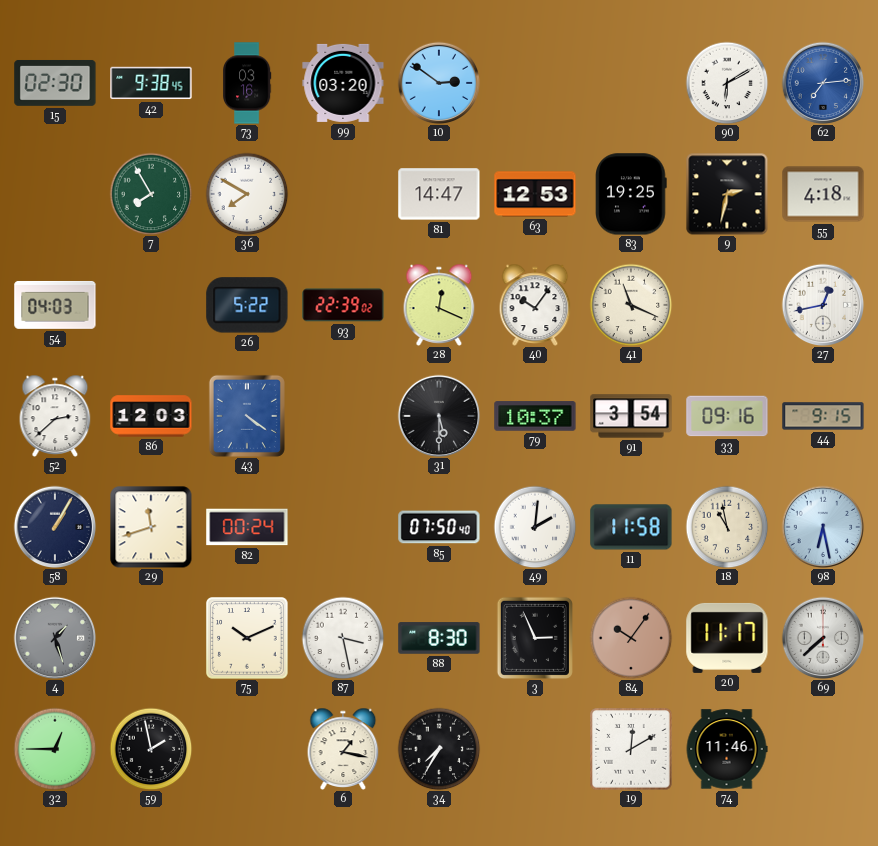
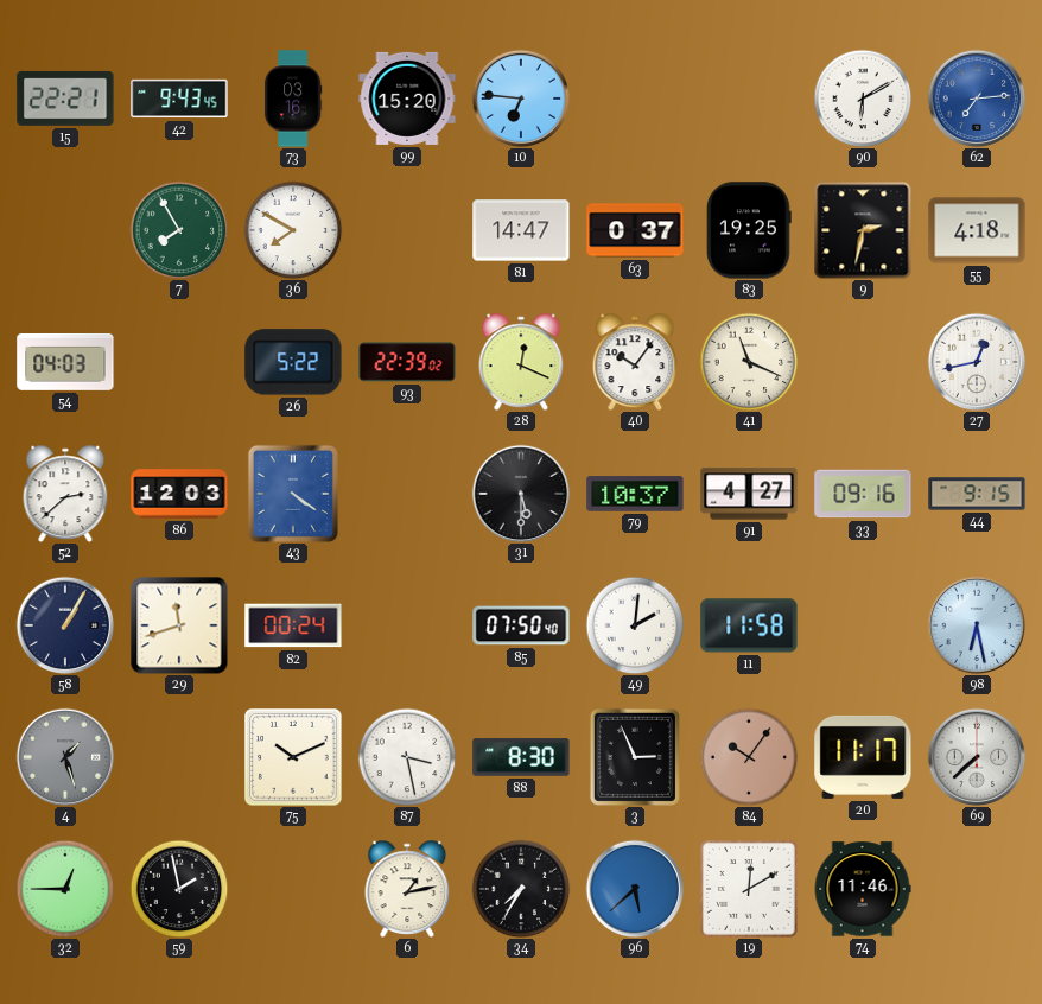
15: 02:30 -> 22:21
42: 9:38 -> 9:43
99: 03:20 -> 15:20
10: 2:51 -> 6:46
63: 12:53 -> 0:37
91: 3:54 -> 4:27
18: 10:58 -> none
6: 1:17 -> 1:13
96: none -> 5:38
